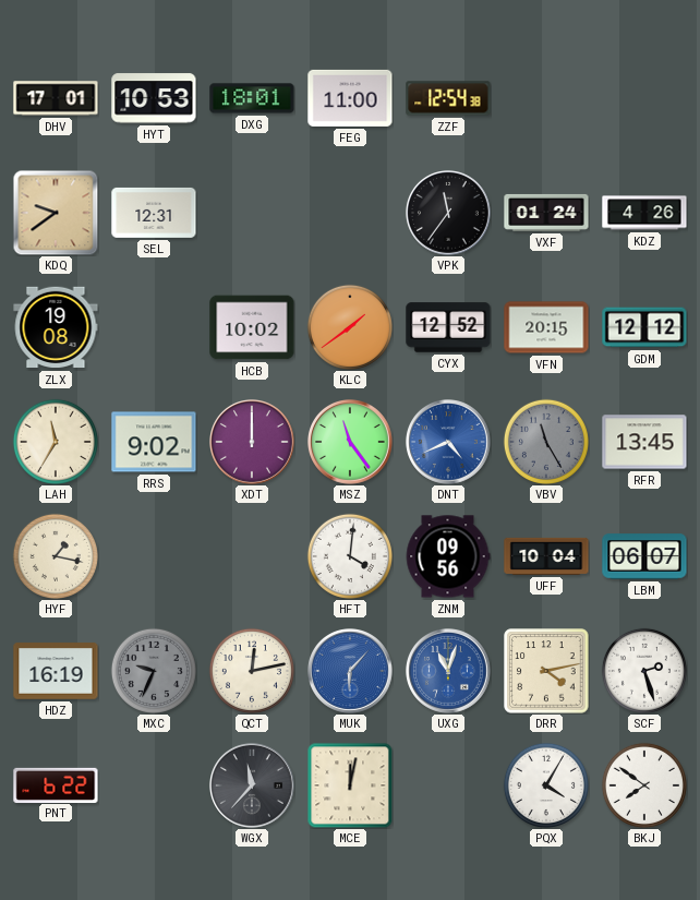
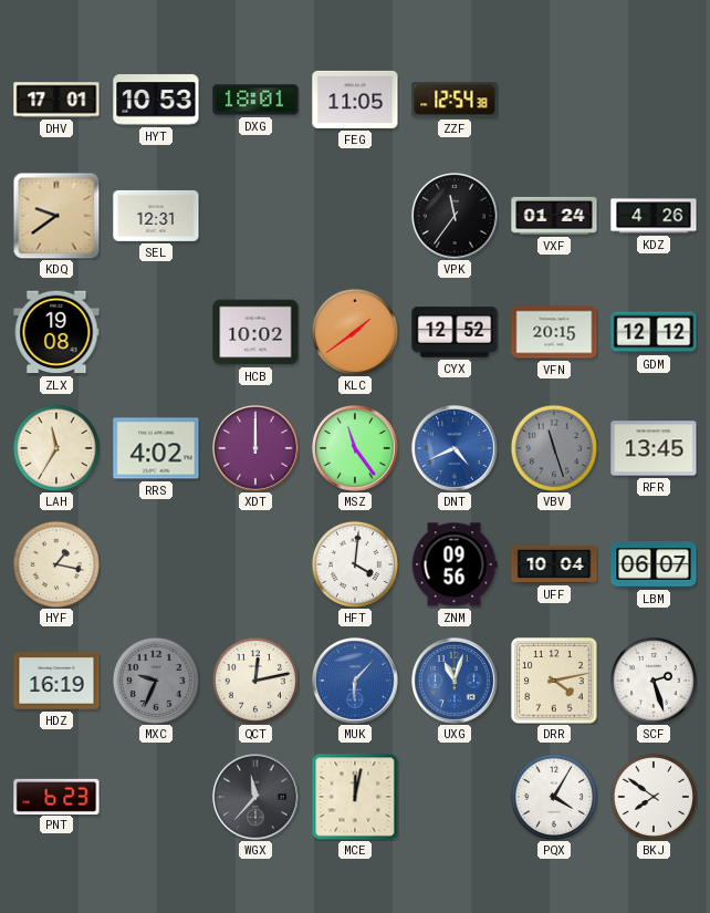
FEG: 11:00 -> 11:05
RRS: 9:02 -> 4:02
VBV: 11:25 -> 11:27
PNT: 6:22 -> 6:23
